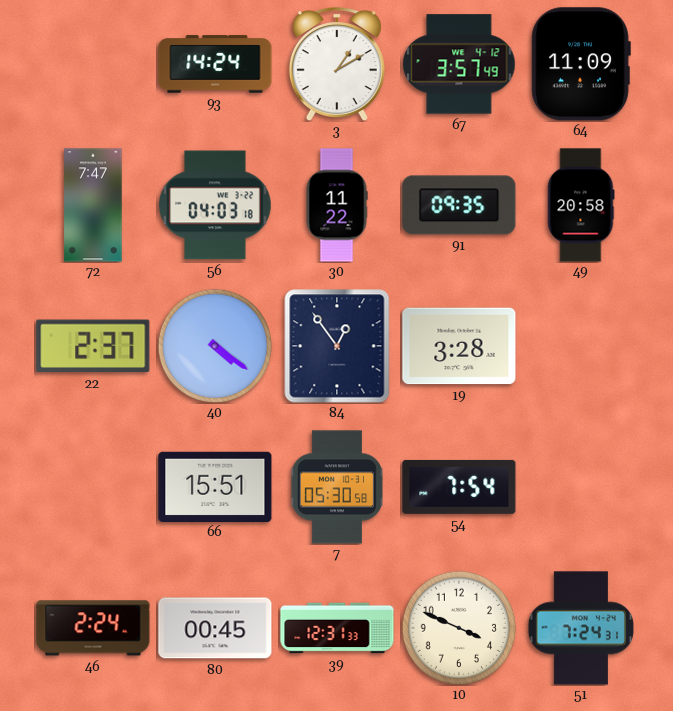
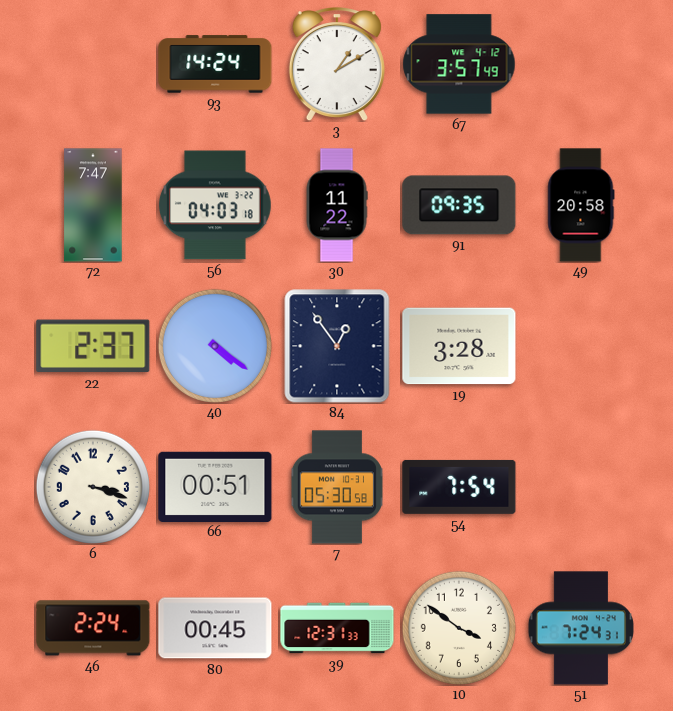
64: 11:09 -> none
6: none -> 3:18
66: 15:51 -> 00:51
10: 3:49 -> 3:51
